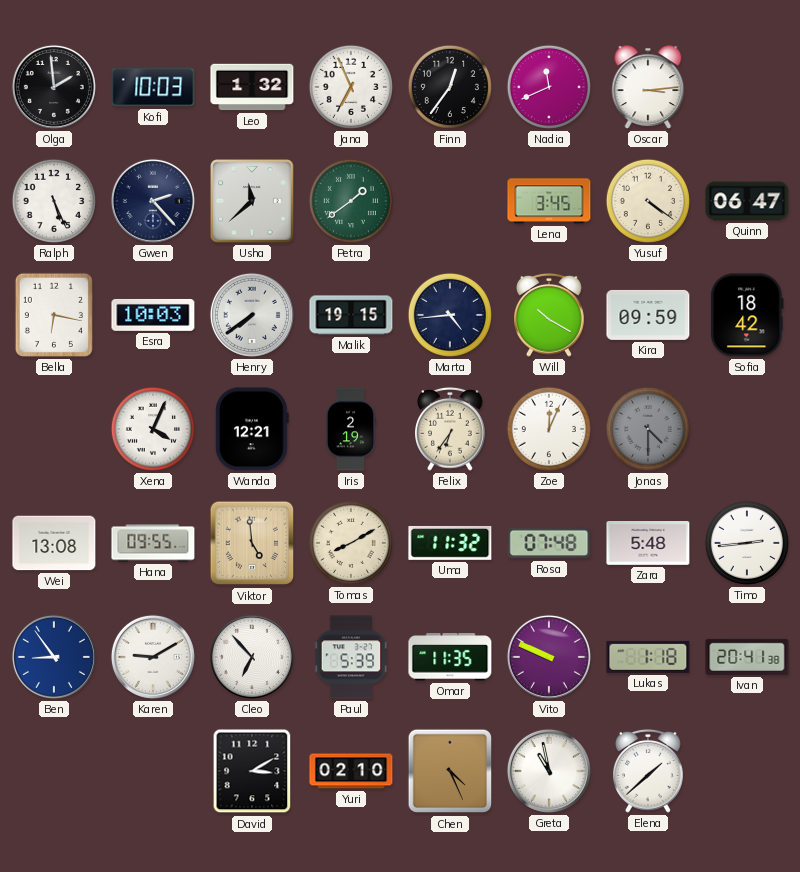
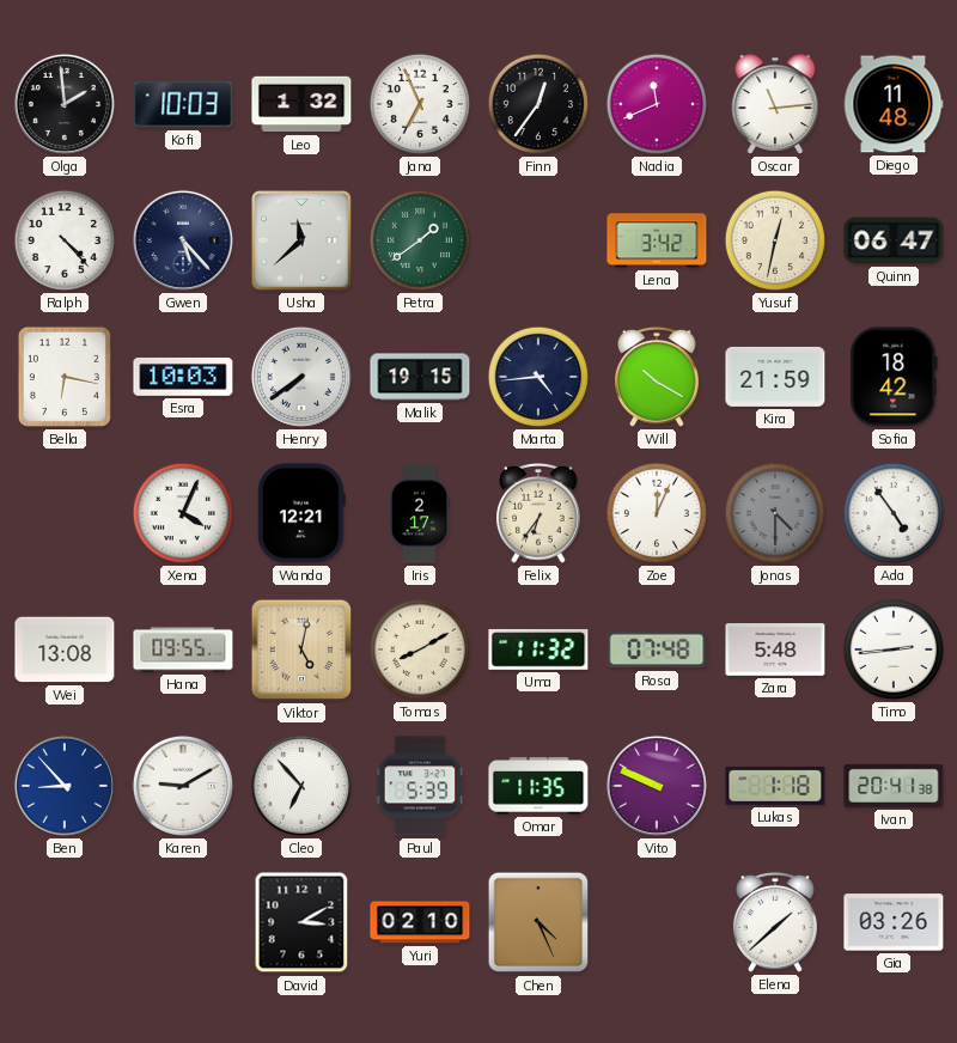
Oscar: 3:14 -> 11:14
Diego: none -> 11:48
Ralph: 5:26 -> 4:23
Gwen: 2:23 -> 5:23
Lena: 3:45 -> 3:42
Yusuf: 4:21 -> 12:32
Kira: 09:59 -> 21:59
Iris: 2:19 -> 2:17
Ada: none -> 4:54
Viktor: 4:59 -> 5:02
Ben: 8:54 -> 8:53
Greta: 10:58 -> none
Gia: none -> 03:26
